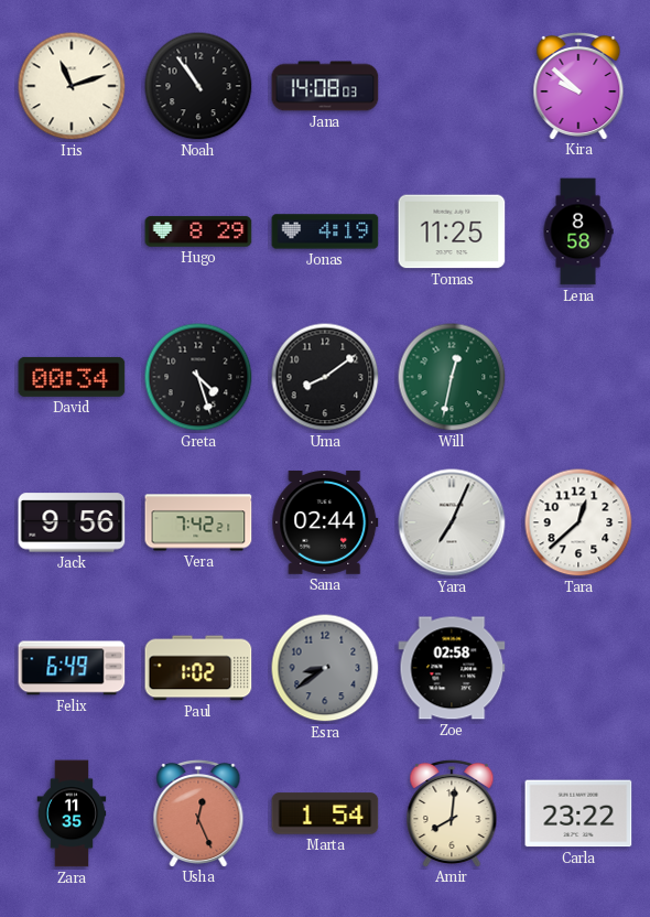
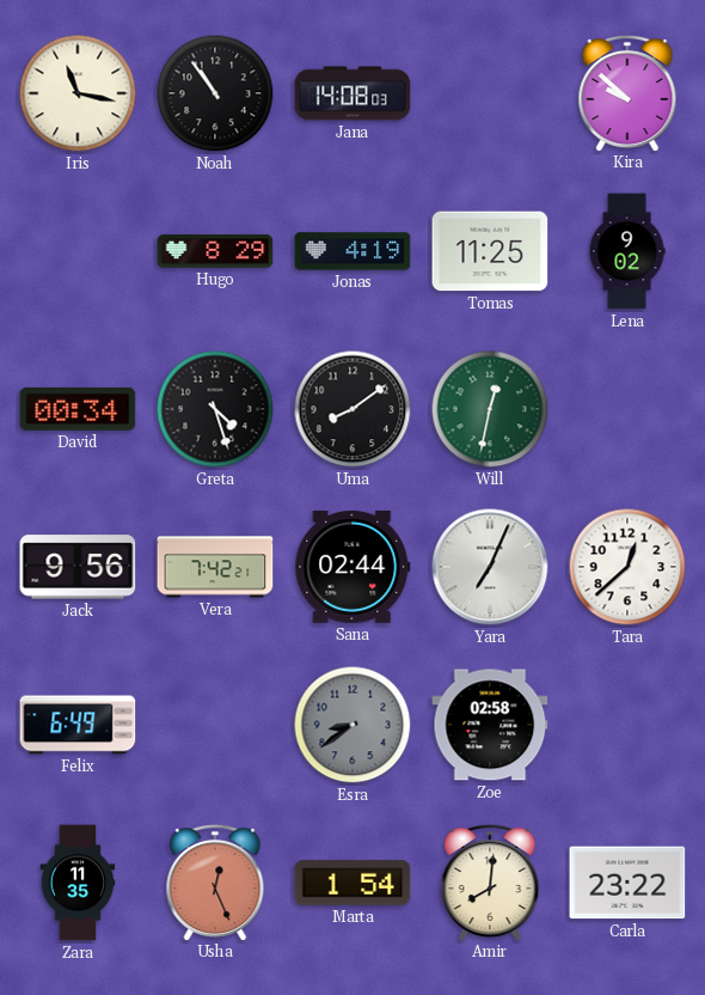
Iris: 11:12 -> 11:17
Lena: 8:58 -> 9:02
Paul: 1:02 -> none
